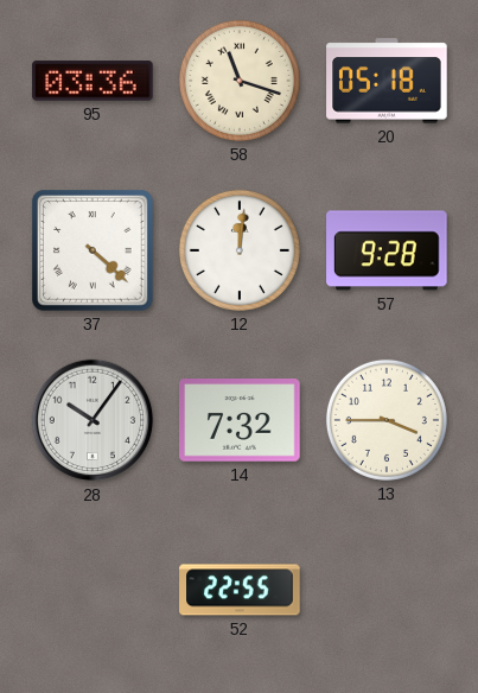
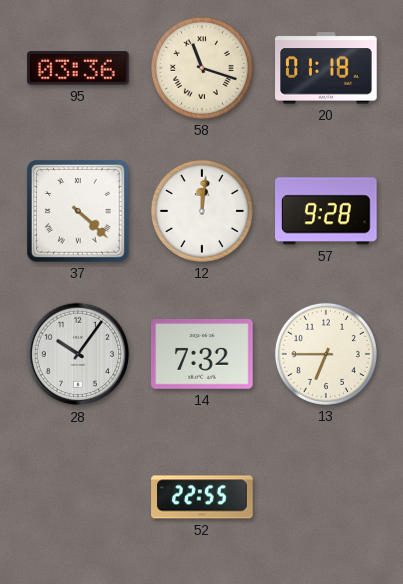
20: 05:18 -> 01:18
13: 3:45 -> 6:45
